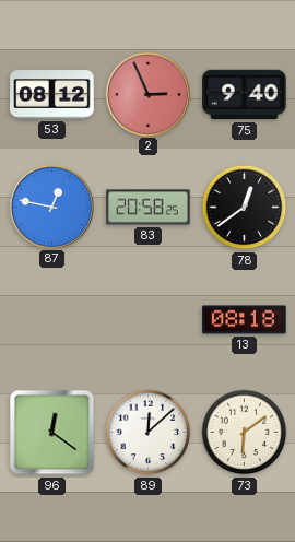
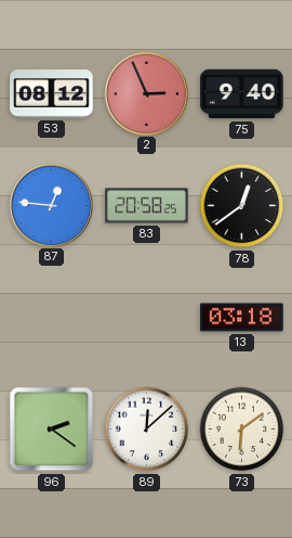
87: 12:47 -> 12:46
13: 08:18 -> 03:18
96: 12:21 -> 2:21
